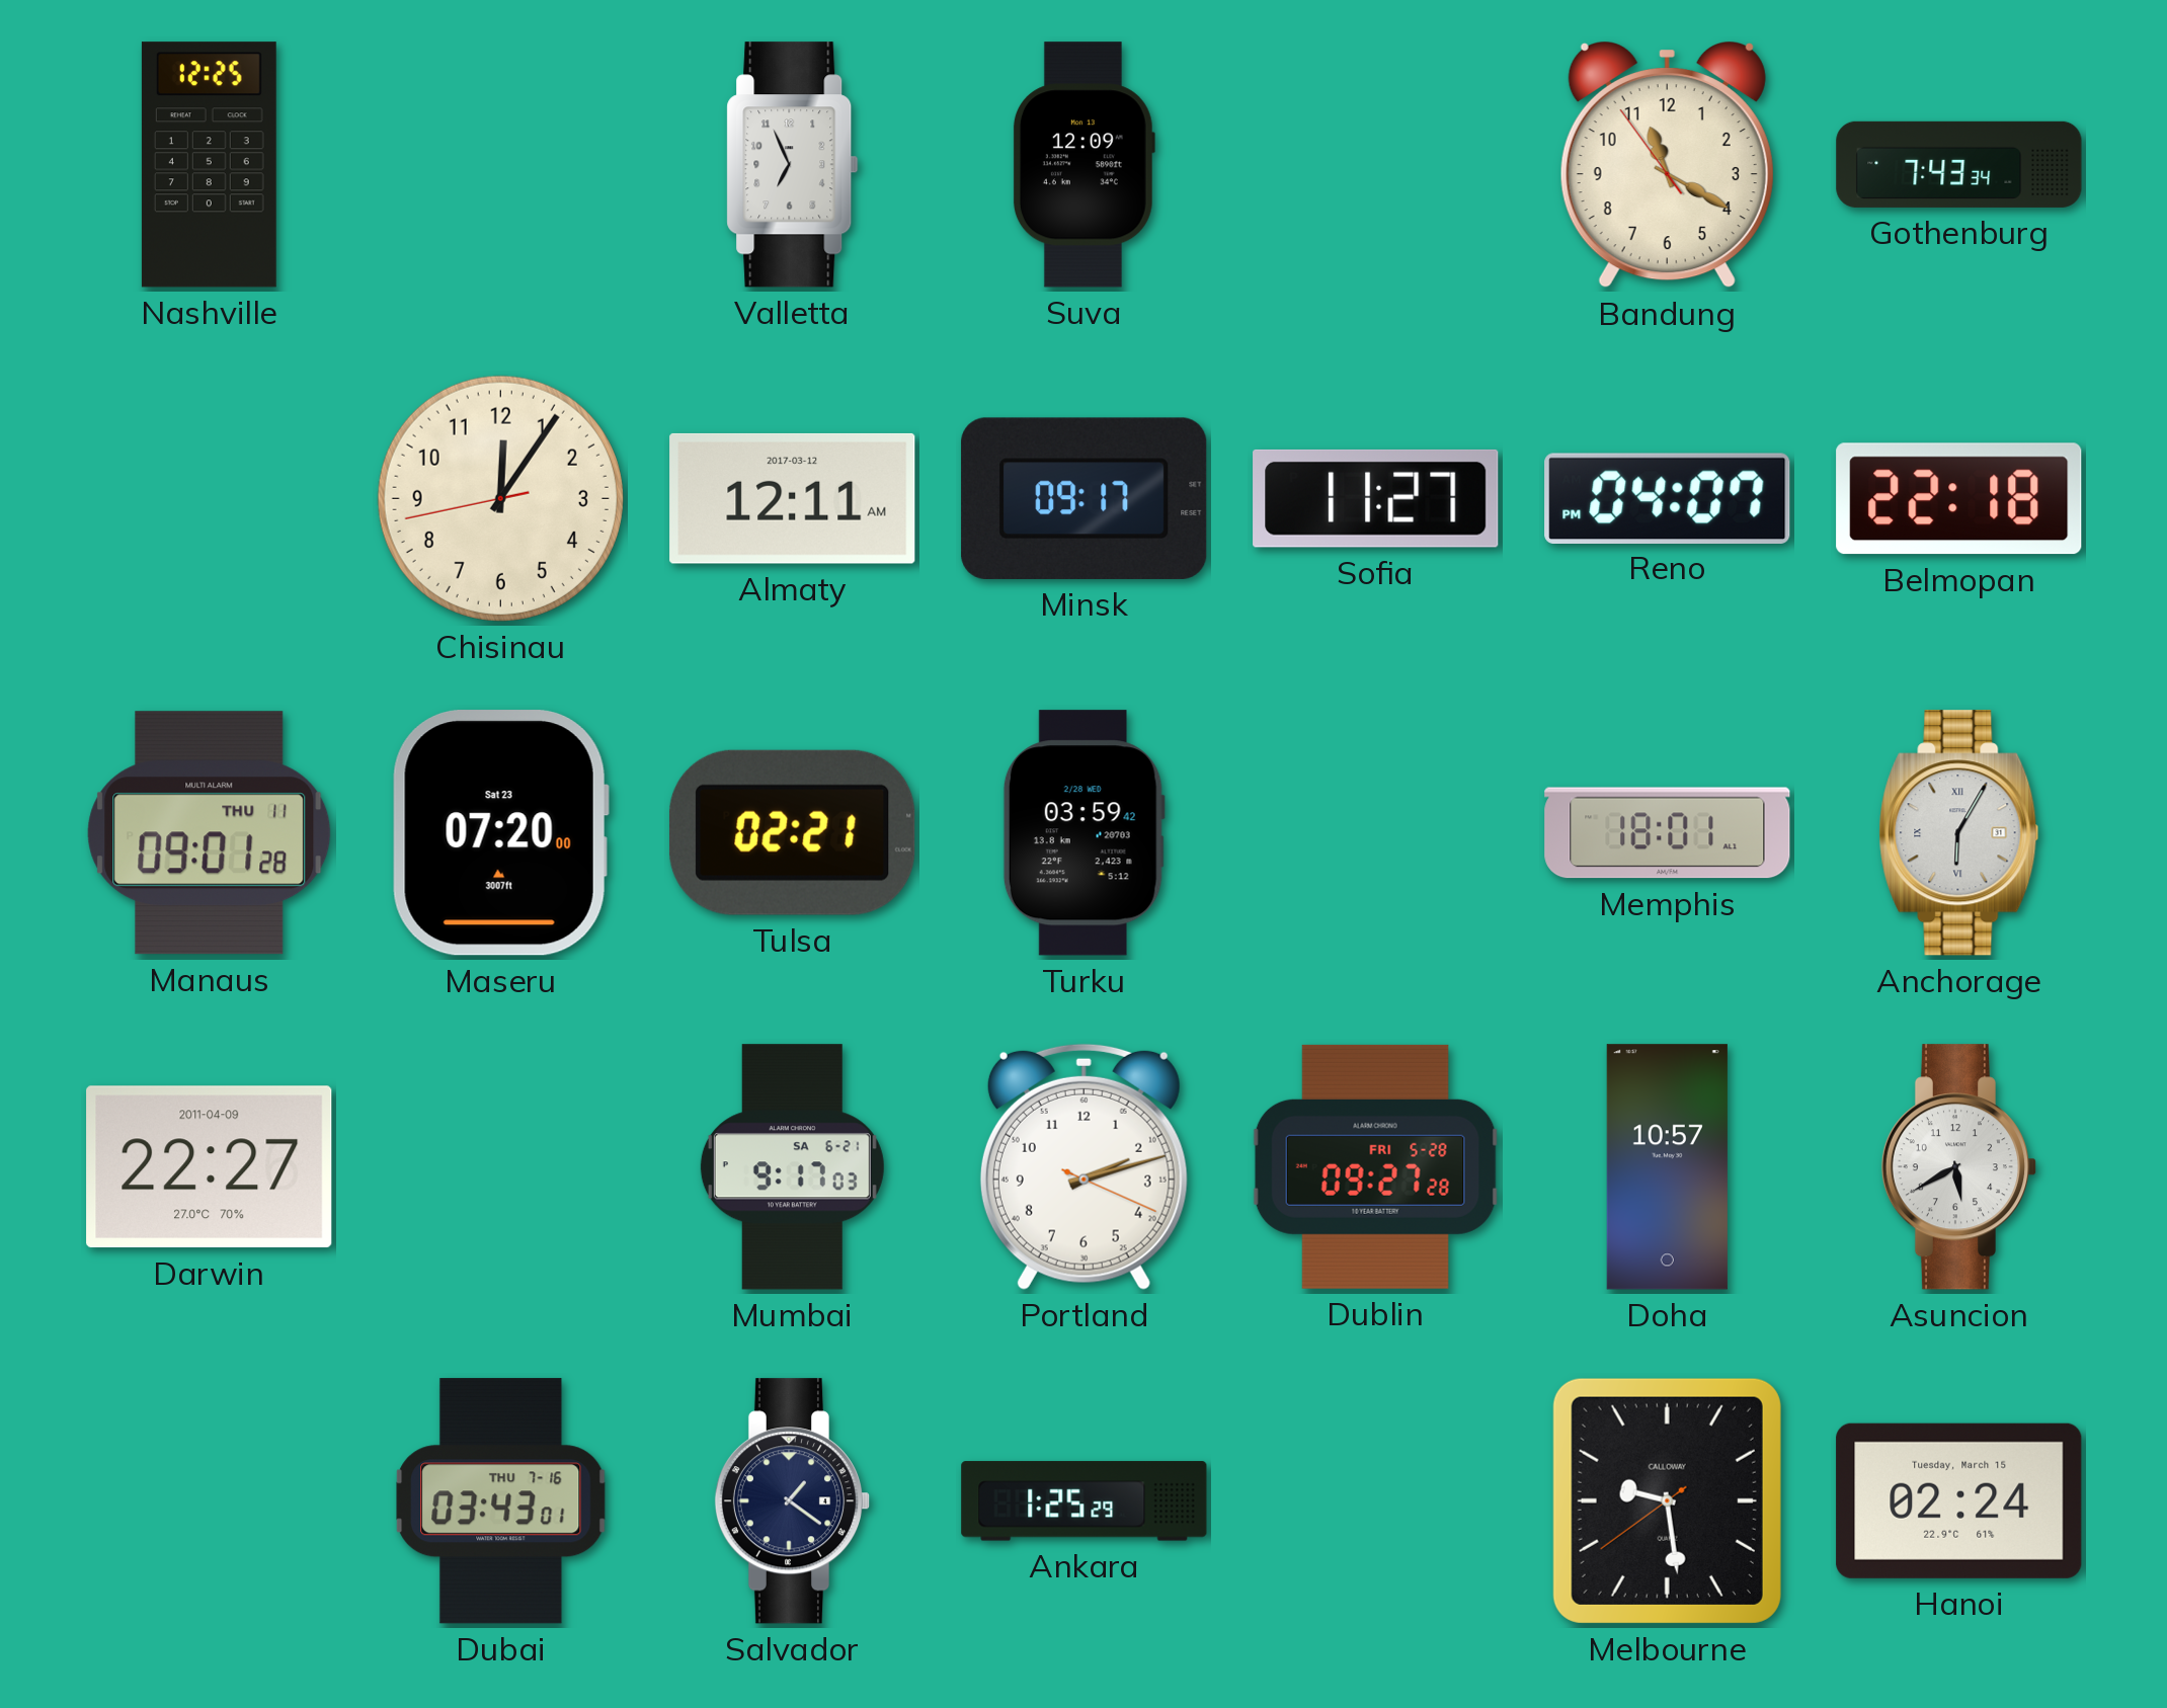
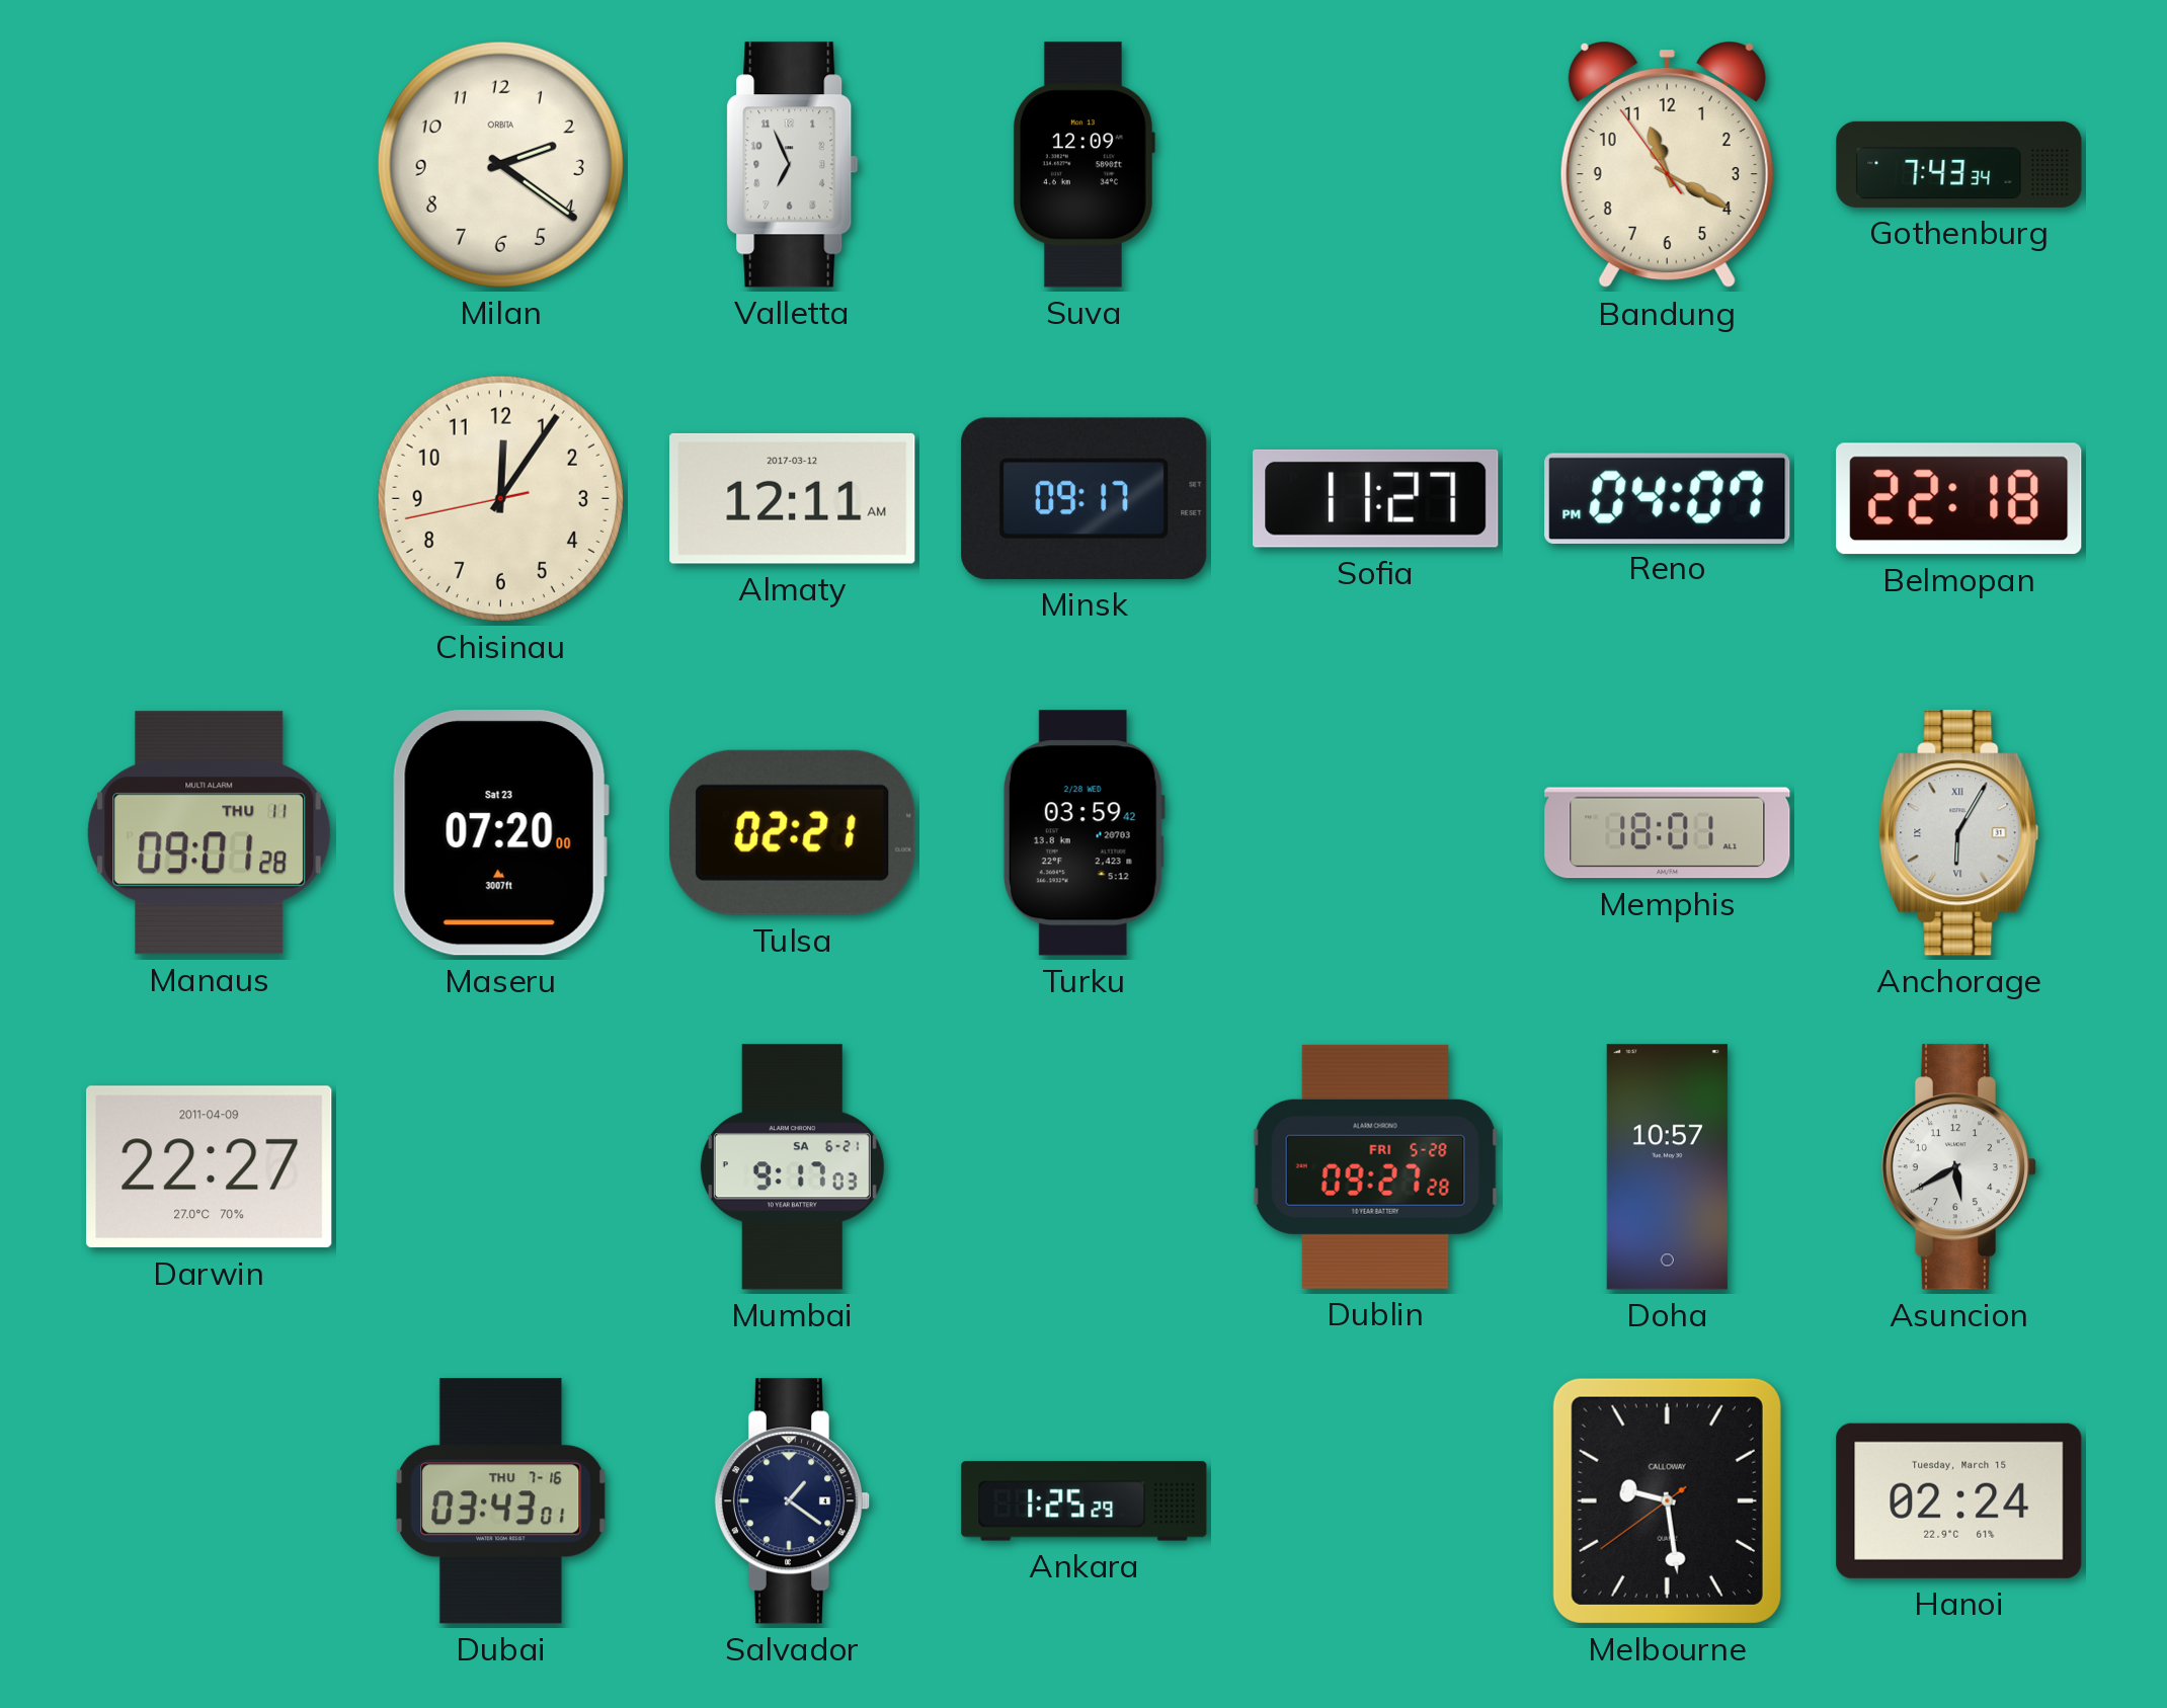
Nashville: 12:25 -> none
Milan: none -> 2:21
Portland: 2:12 -> none
